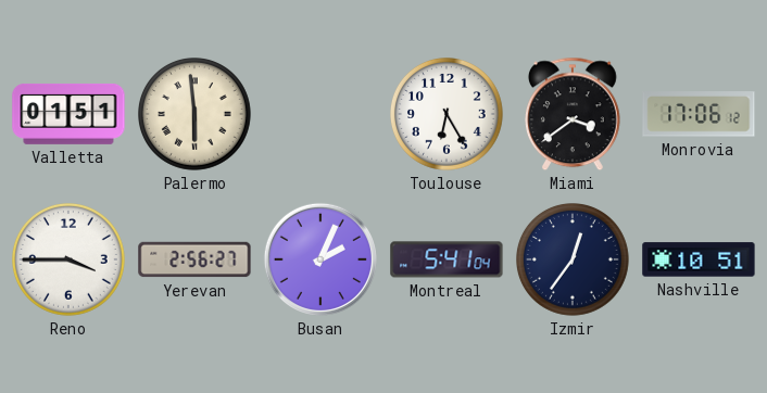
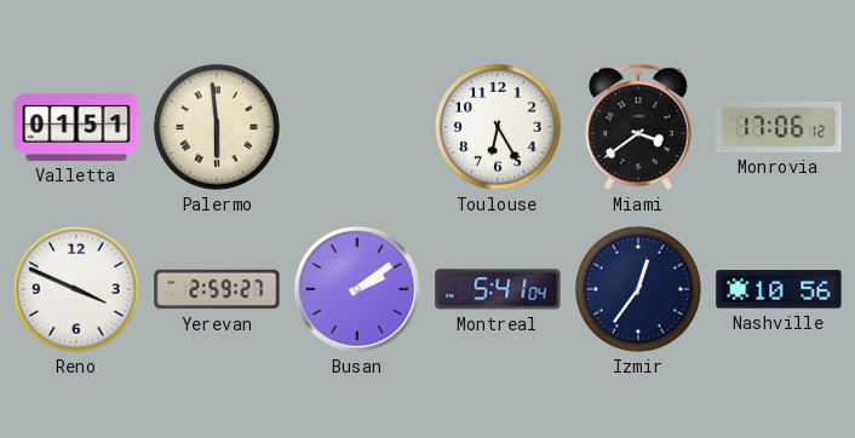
Reno: 3:45 -> 3:49
Yerevan: 2:56 -> 2:59
Busan: 2:04 -> 2:09
Nashville: 10:51 -> 10:56
